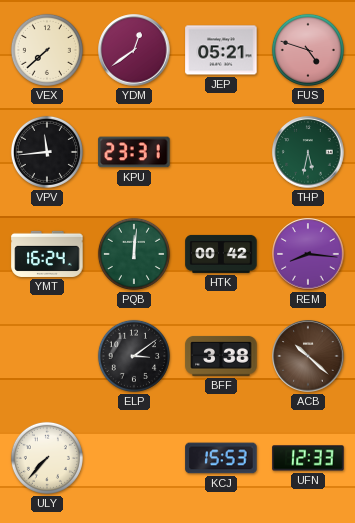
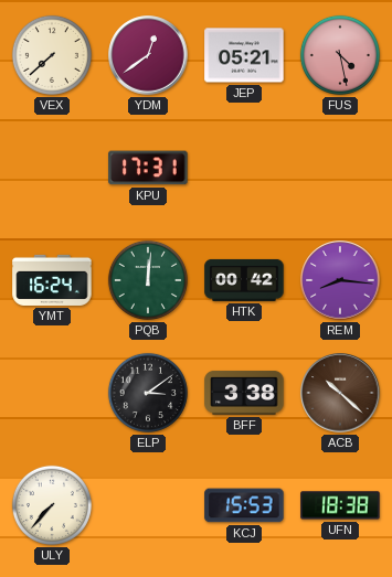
FUS: 4:48 -> 4:28
VPV: 11:44 -> none
KPU: 23:31 -> 17:31
THP: 5:32 -> none
UFN: 12:33 -> 18:38
